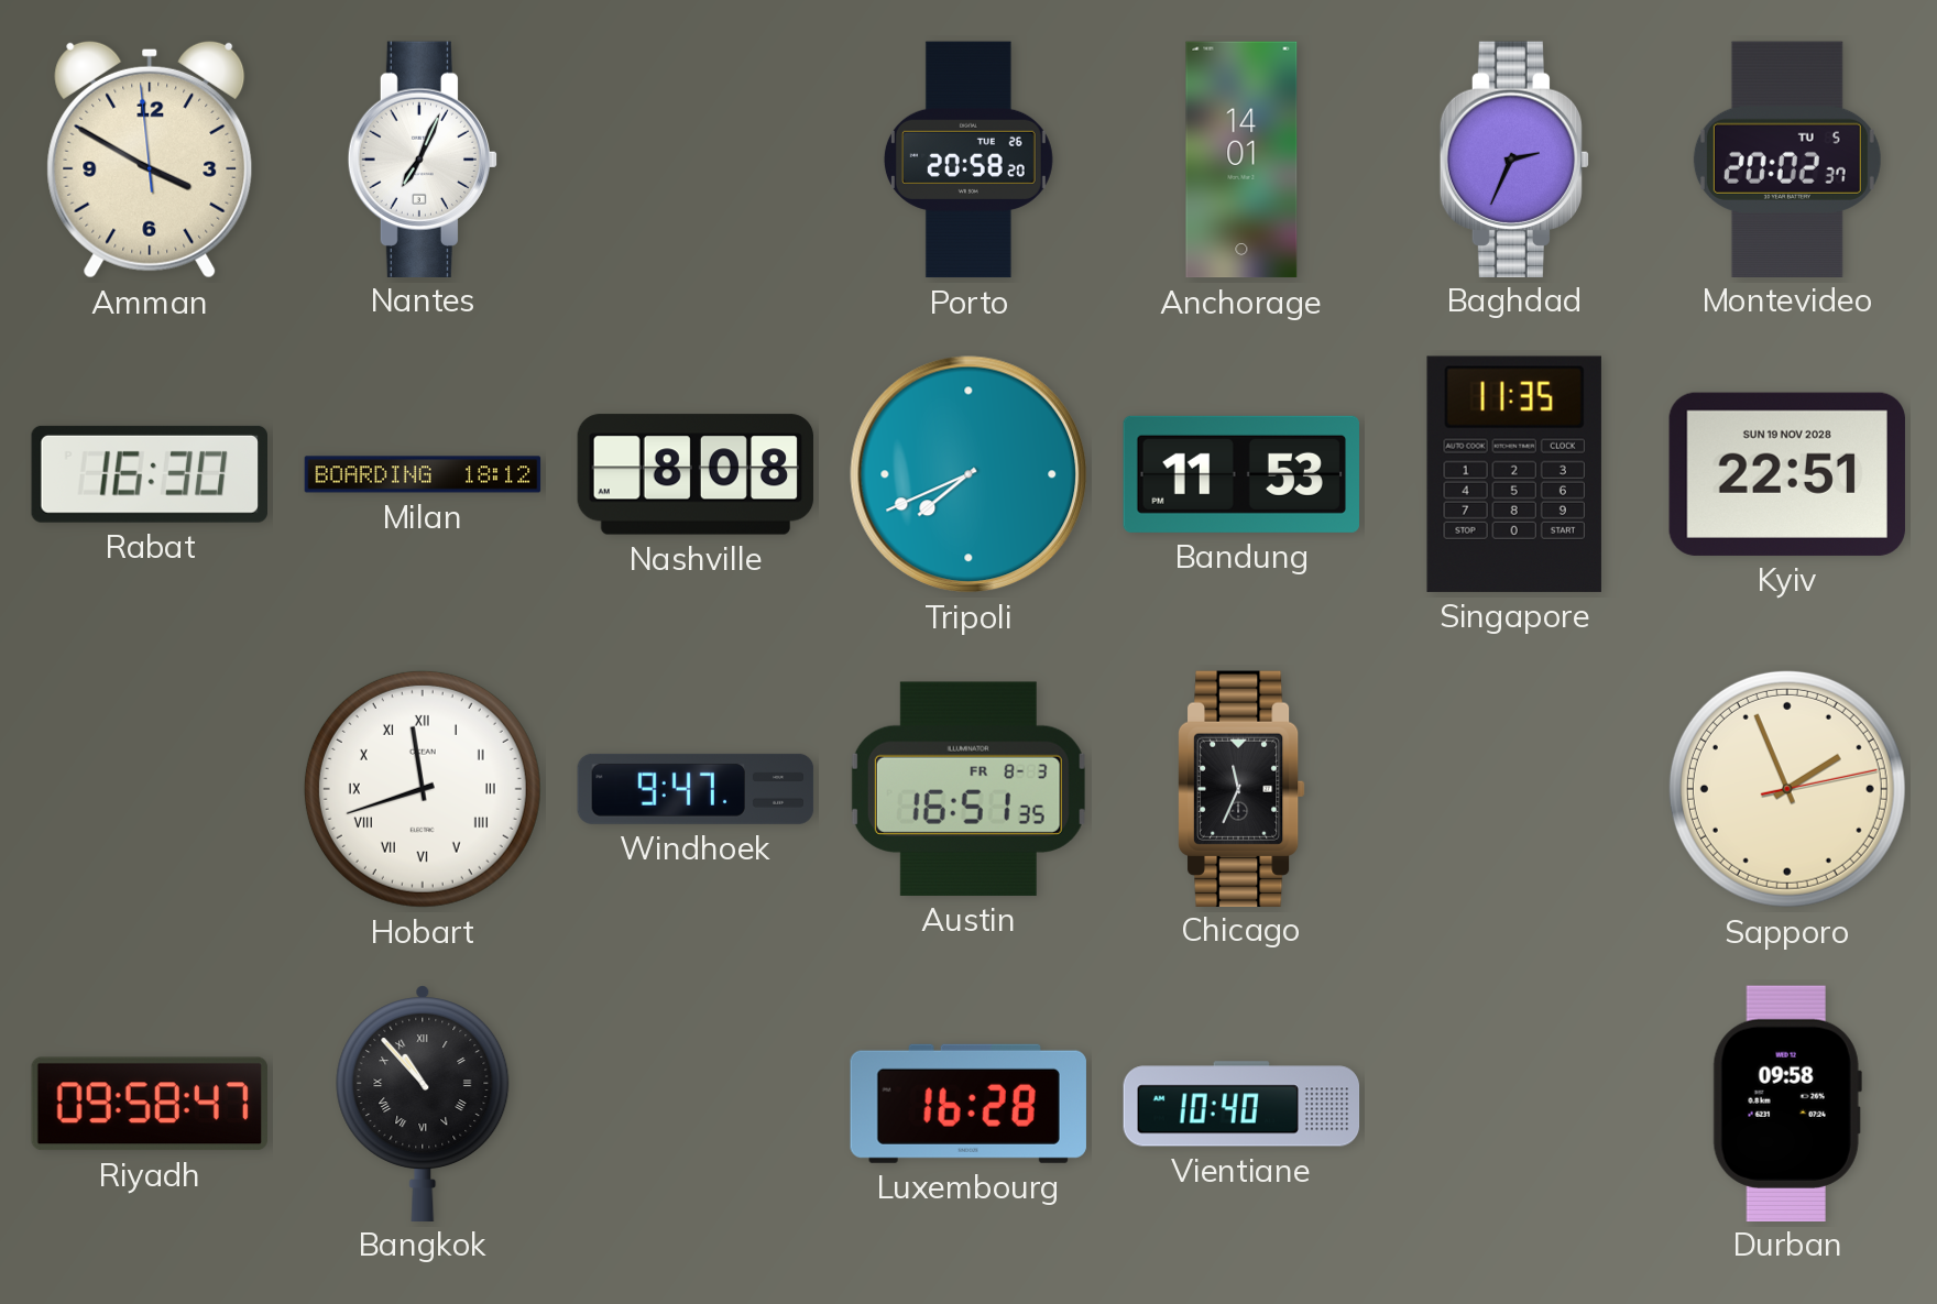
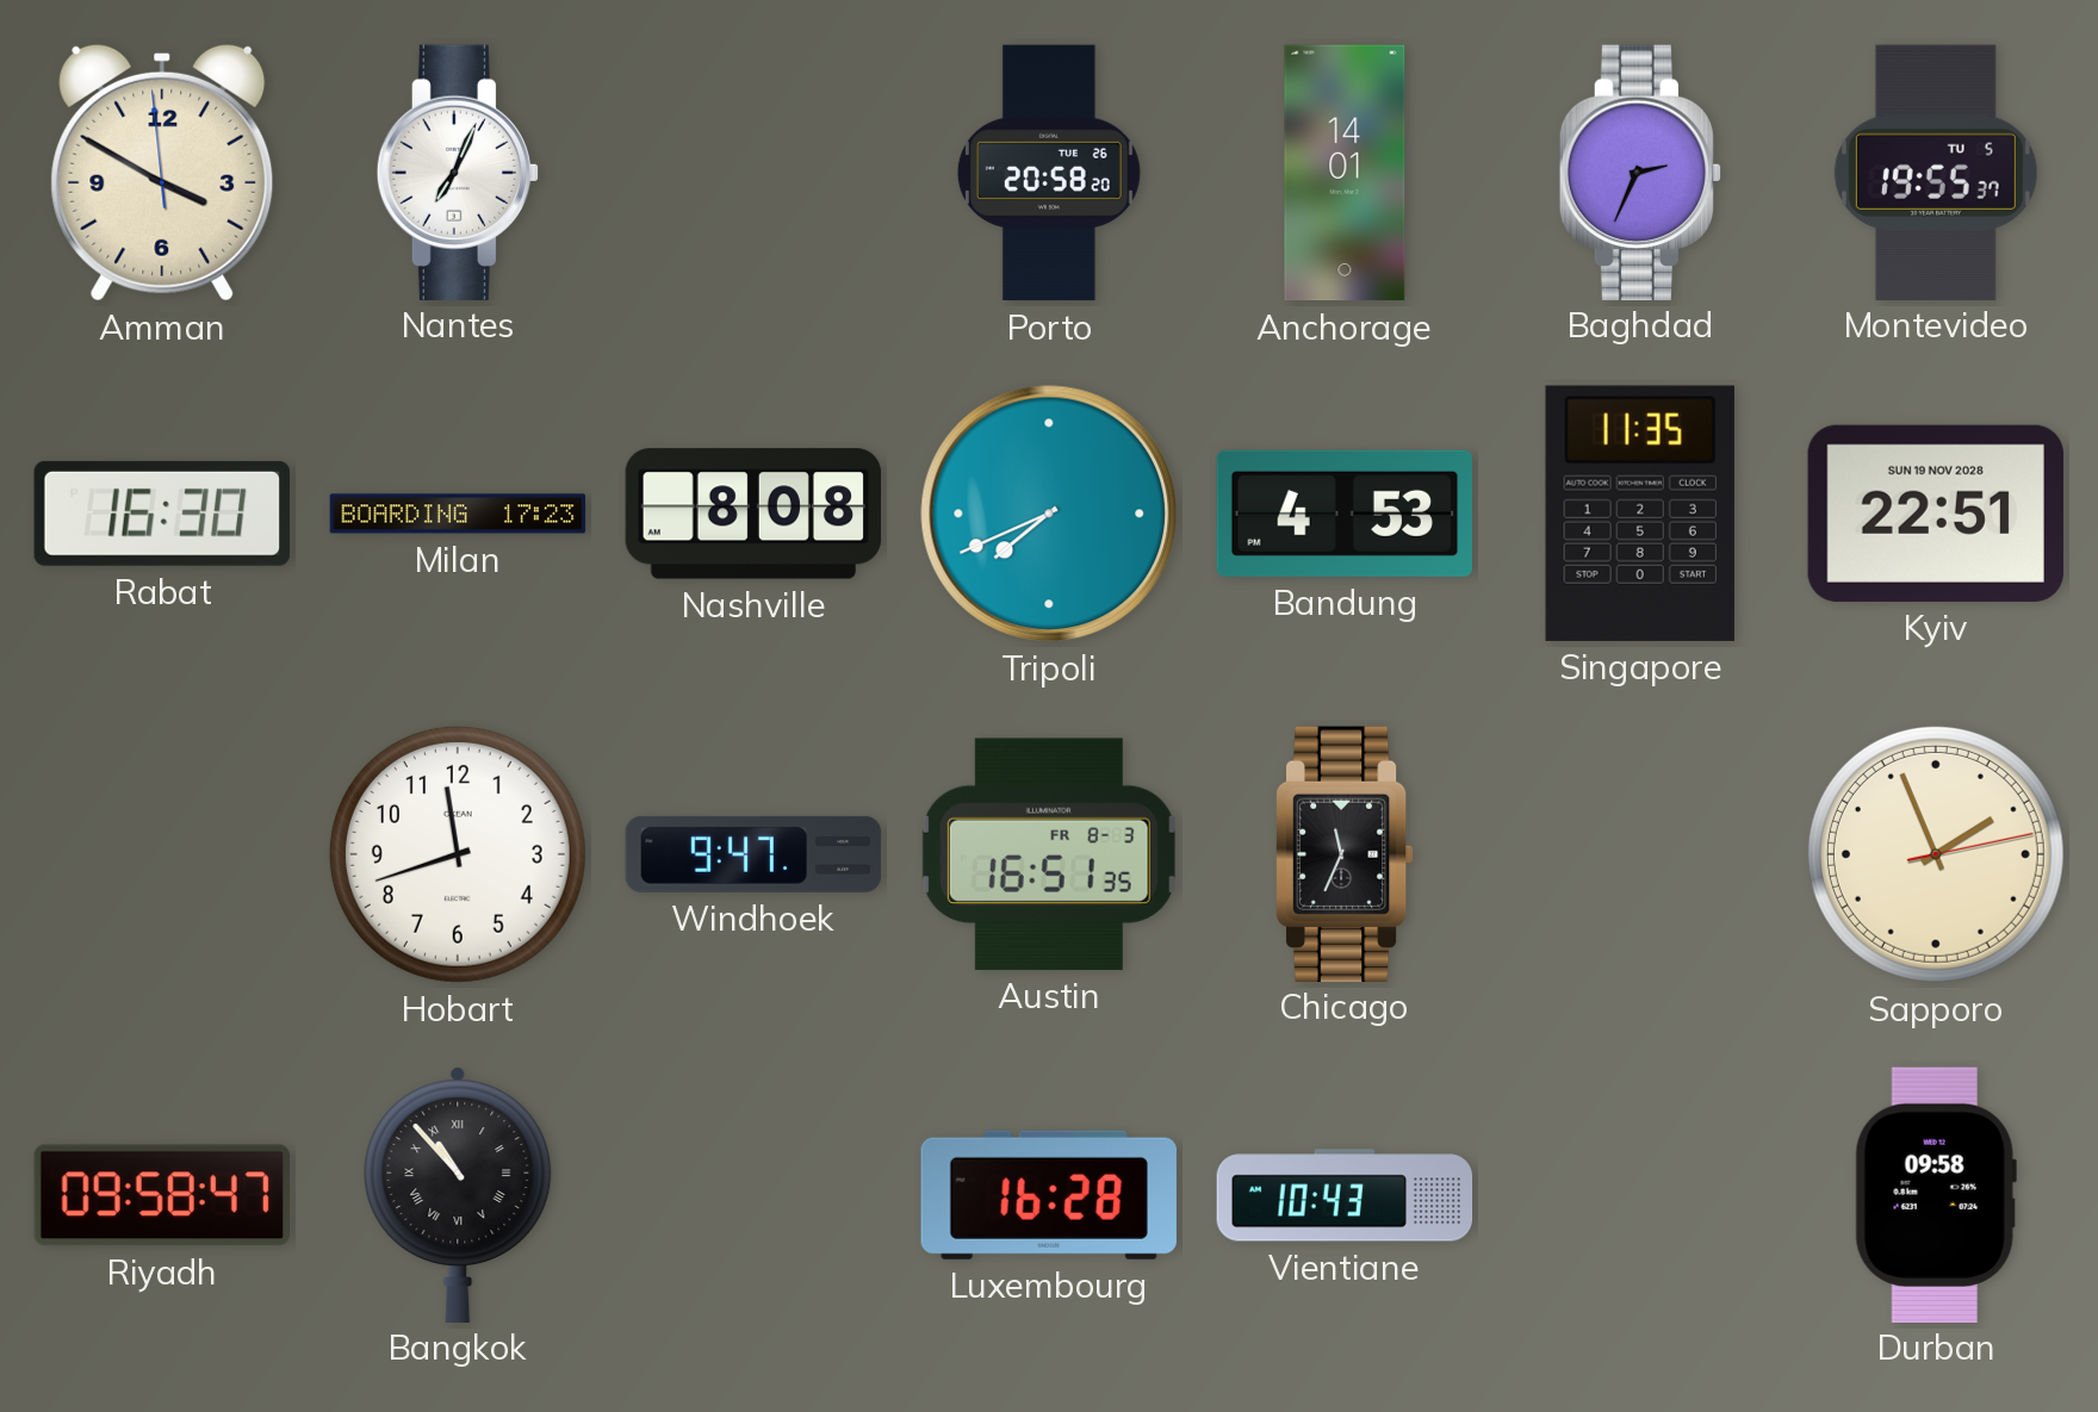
Montevideo: 20:02 -> 19:55
Milan: 18:12 -> 17:23
Bandung: 11:53 -> 4:53
Hobart numerals: Roman -> Arabic
Vientiane: 10:40 -> 10:43
